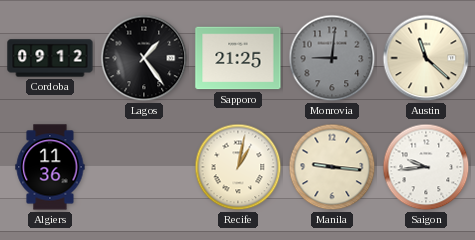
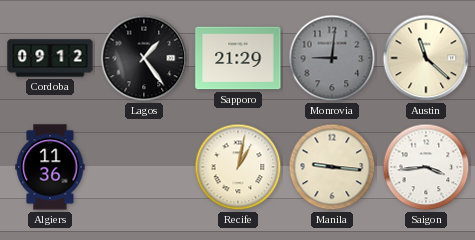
Sapporo: 21:25 -> 21:29
Saigon: 9:44 -> 3:44
